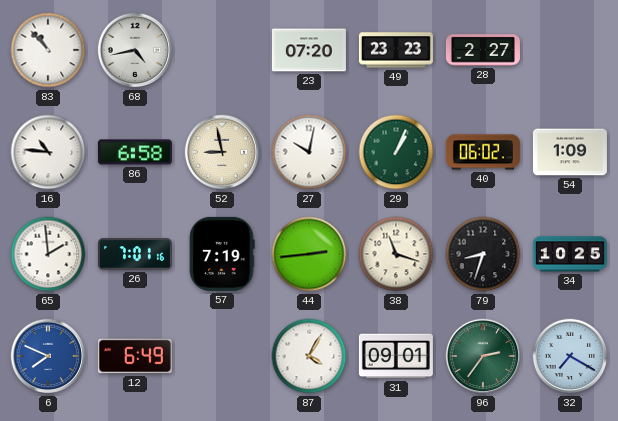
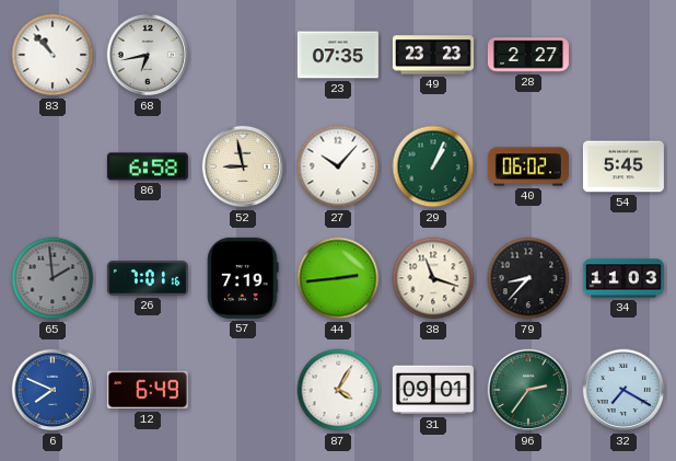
68: 4:43 -> 6:43
23: 07:20 -> 07:35
16: 10:46 -> none
27: 10:02 -> 10:07
54: 1:09 -> 5:45
65 dial: white -> grey
79: 8:33 -> 8:37
34: 10:25 -> 11:03
